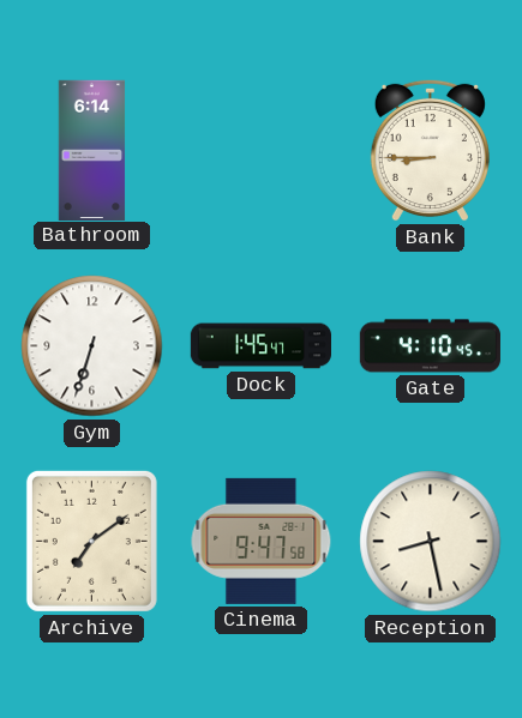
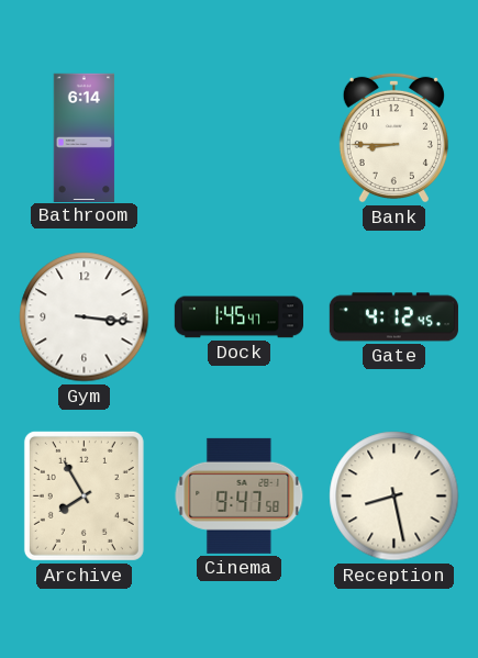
Gym: 6:33 -> 3:16
Gate: 4:10 -> 4:12
Archive: 7:09 -> 7:55
